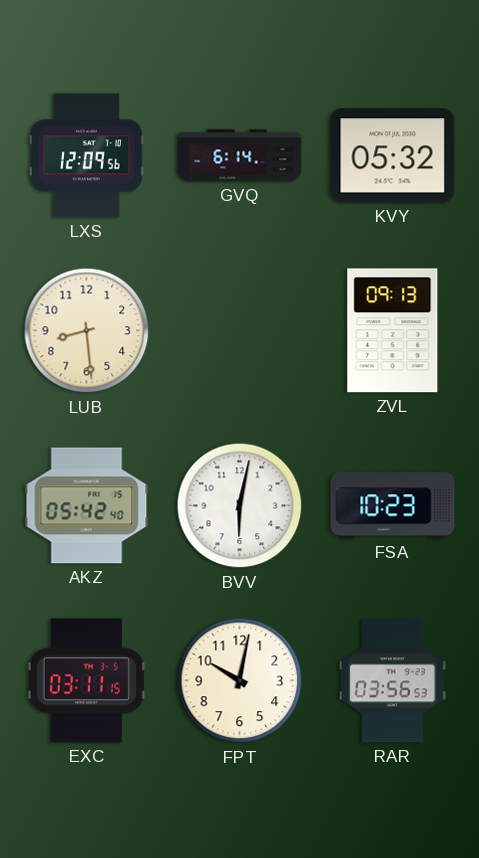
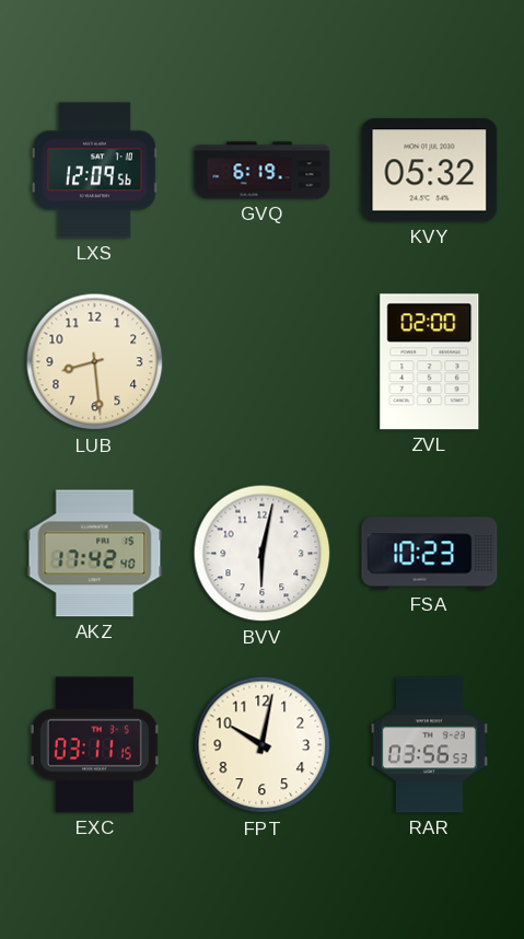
GVQ: 6:14 -> 6:19
ZVL: 09:13 -> 02:00
AKZ: 05:42 -> 17:42
